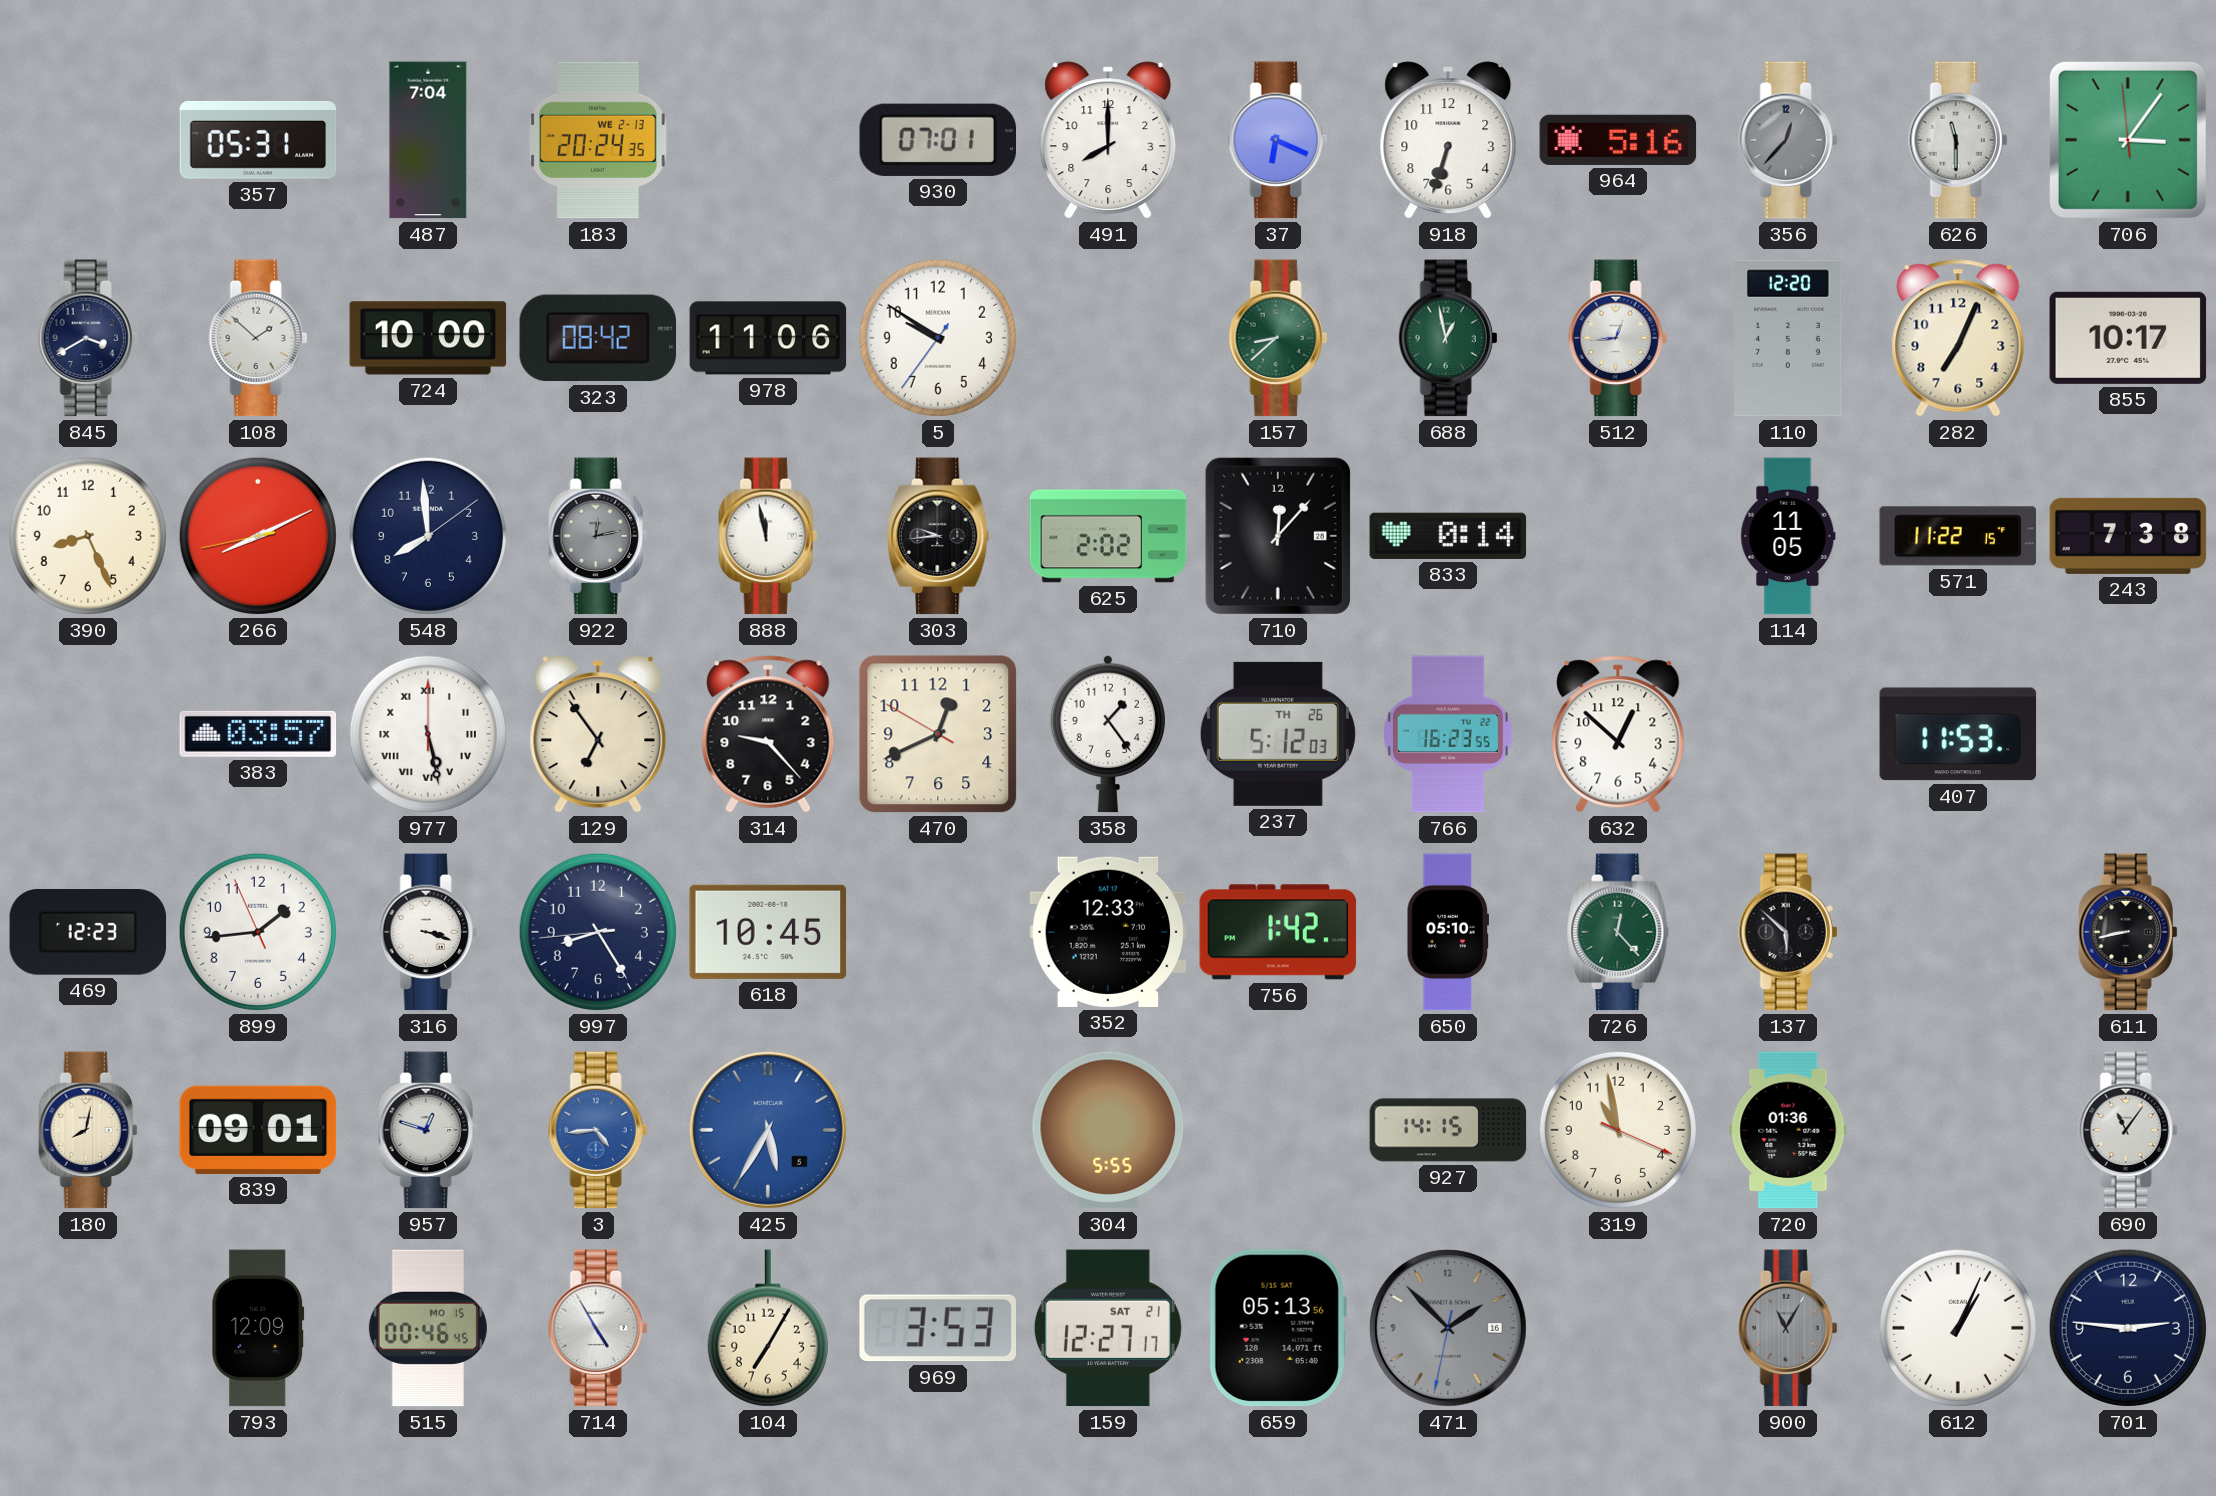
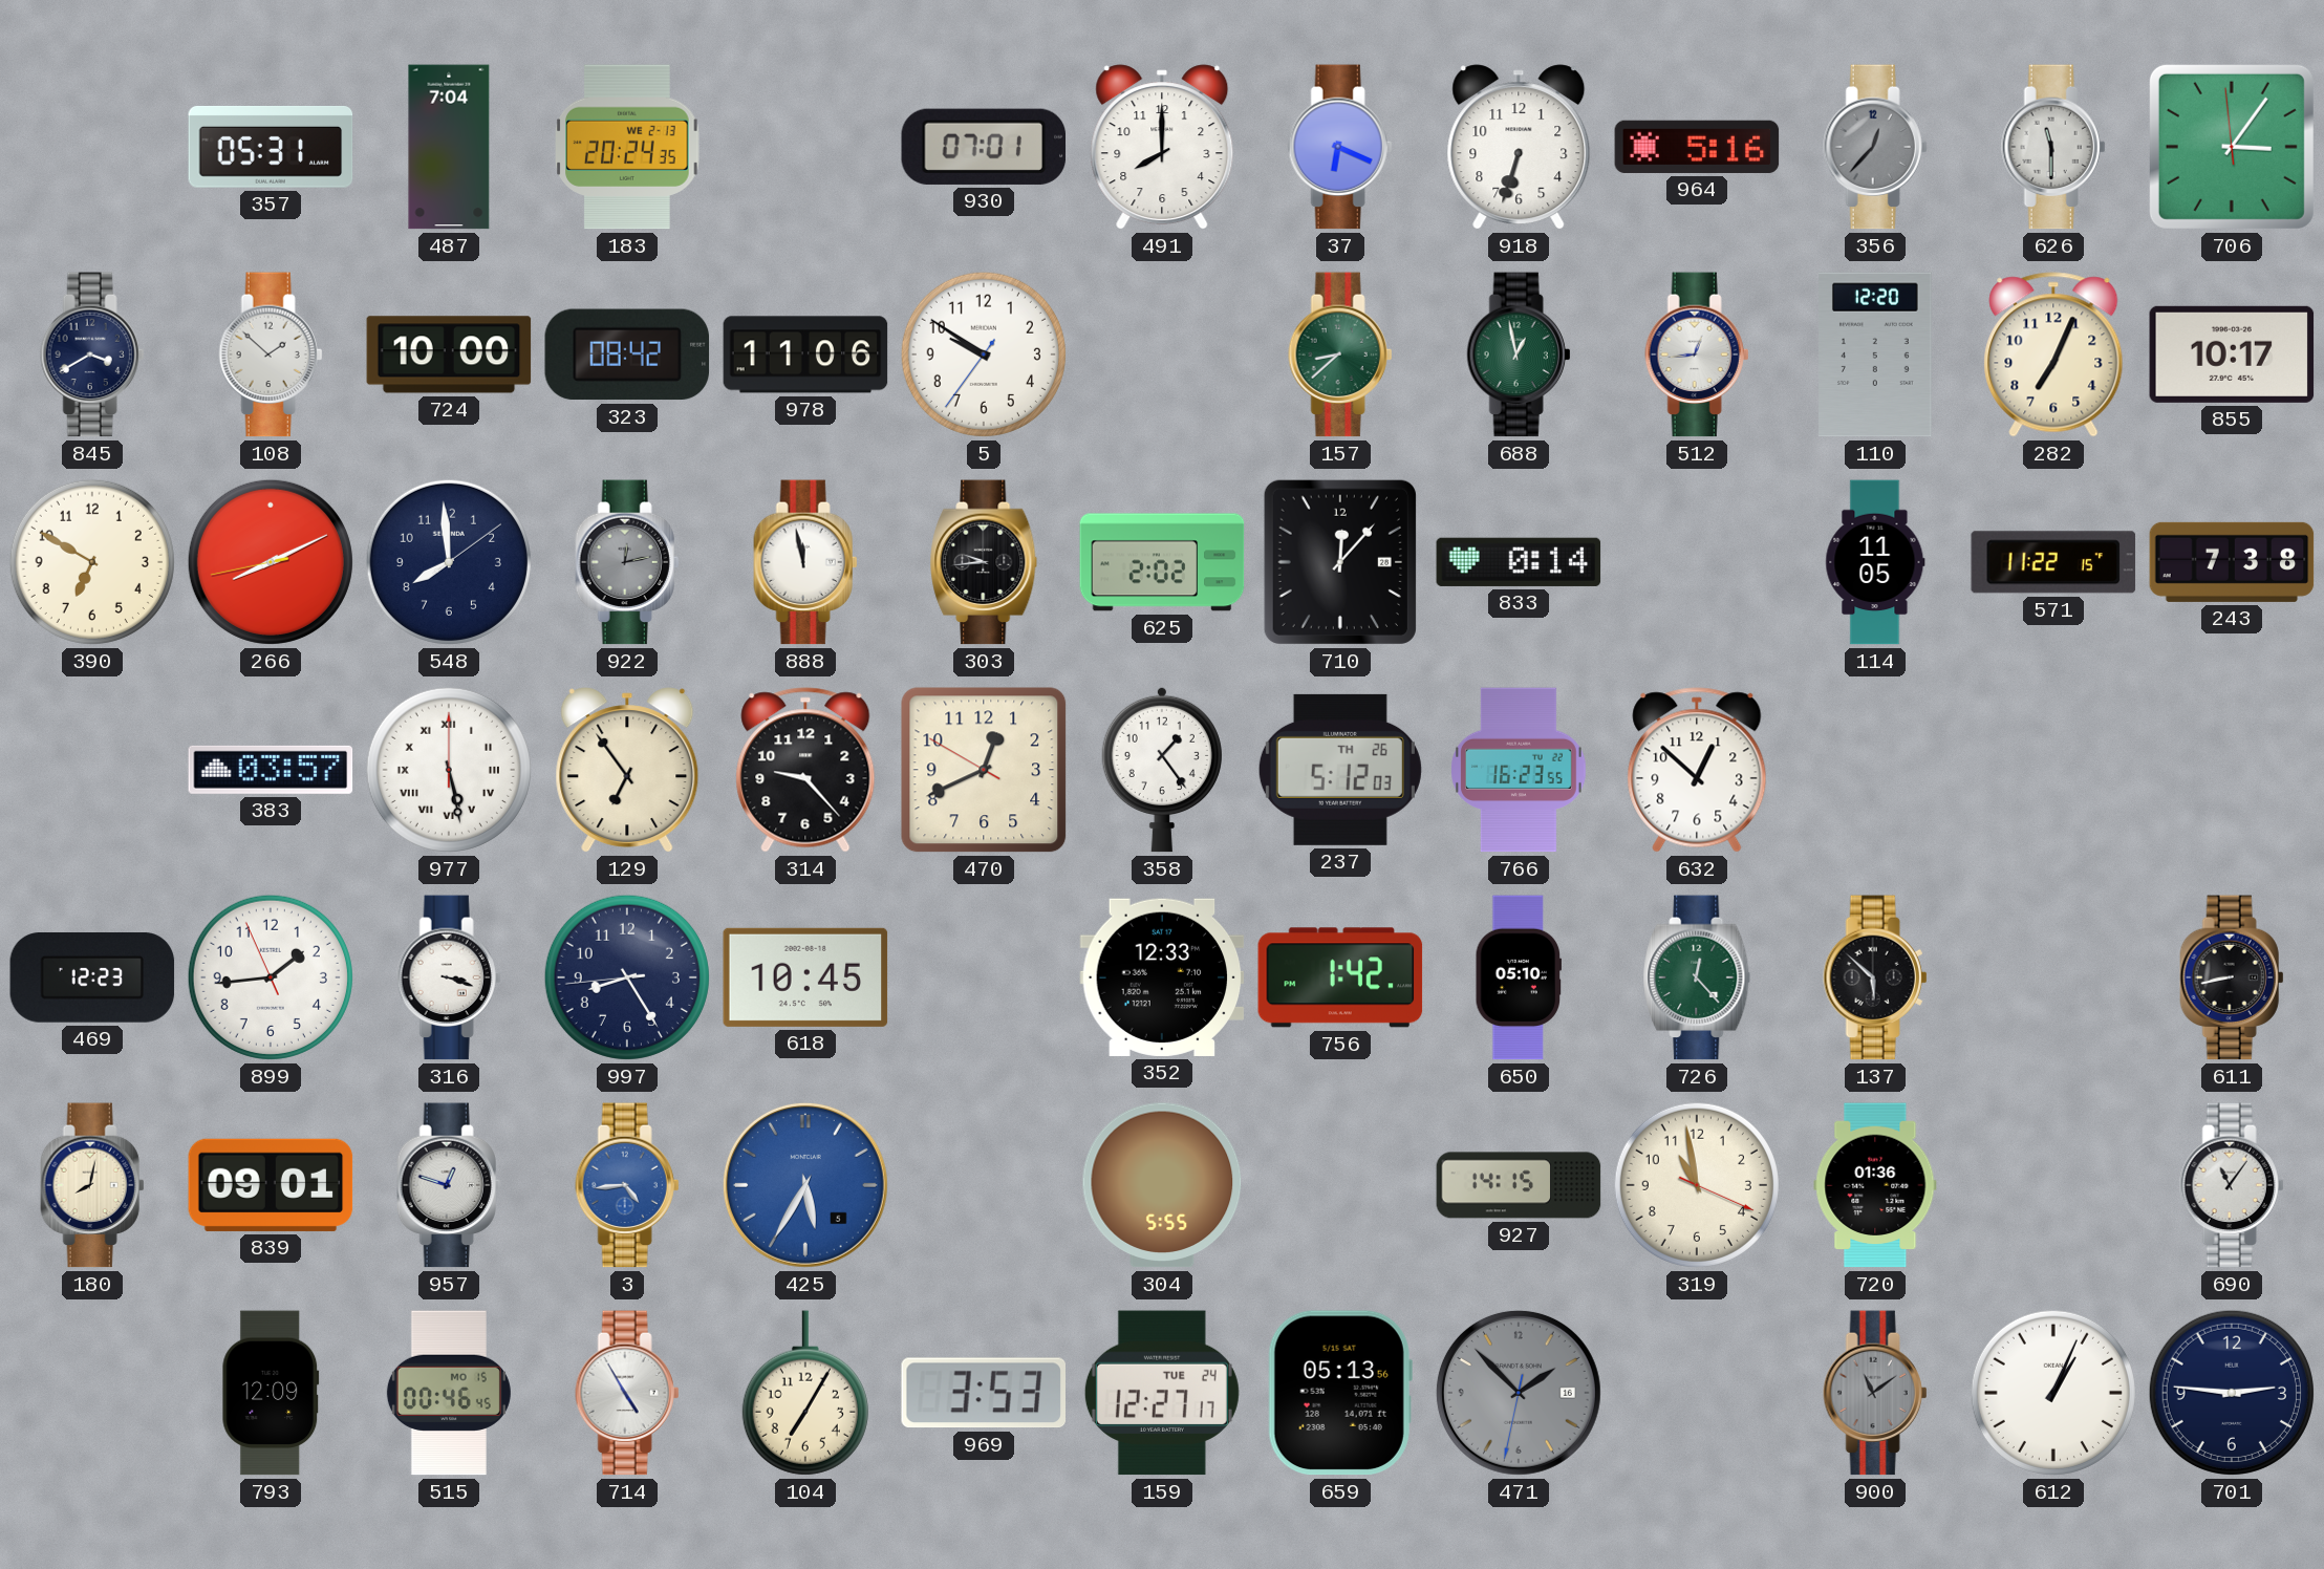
390: 8:26 -> 6:50
407: 11:53 -> none
159 date: SAT 21 -> TUE 24
900: 11:05 -> 11:09
